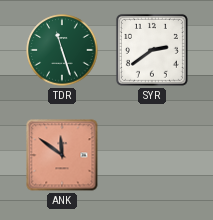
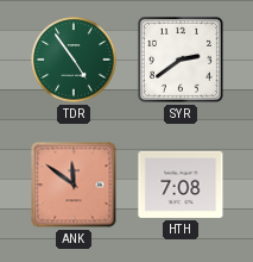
TDR: 11:27 -> 4:54
HTH: none -> 7:08
